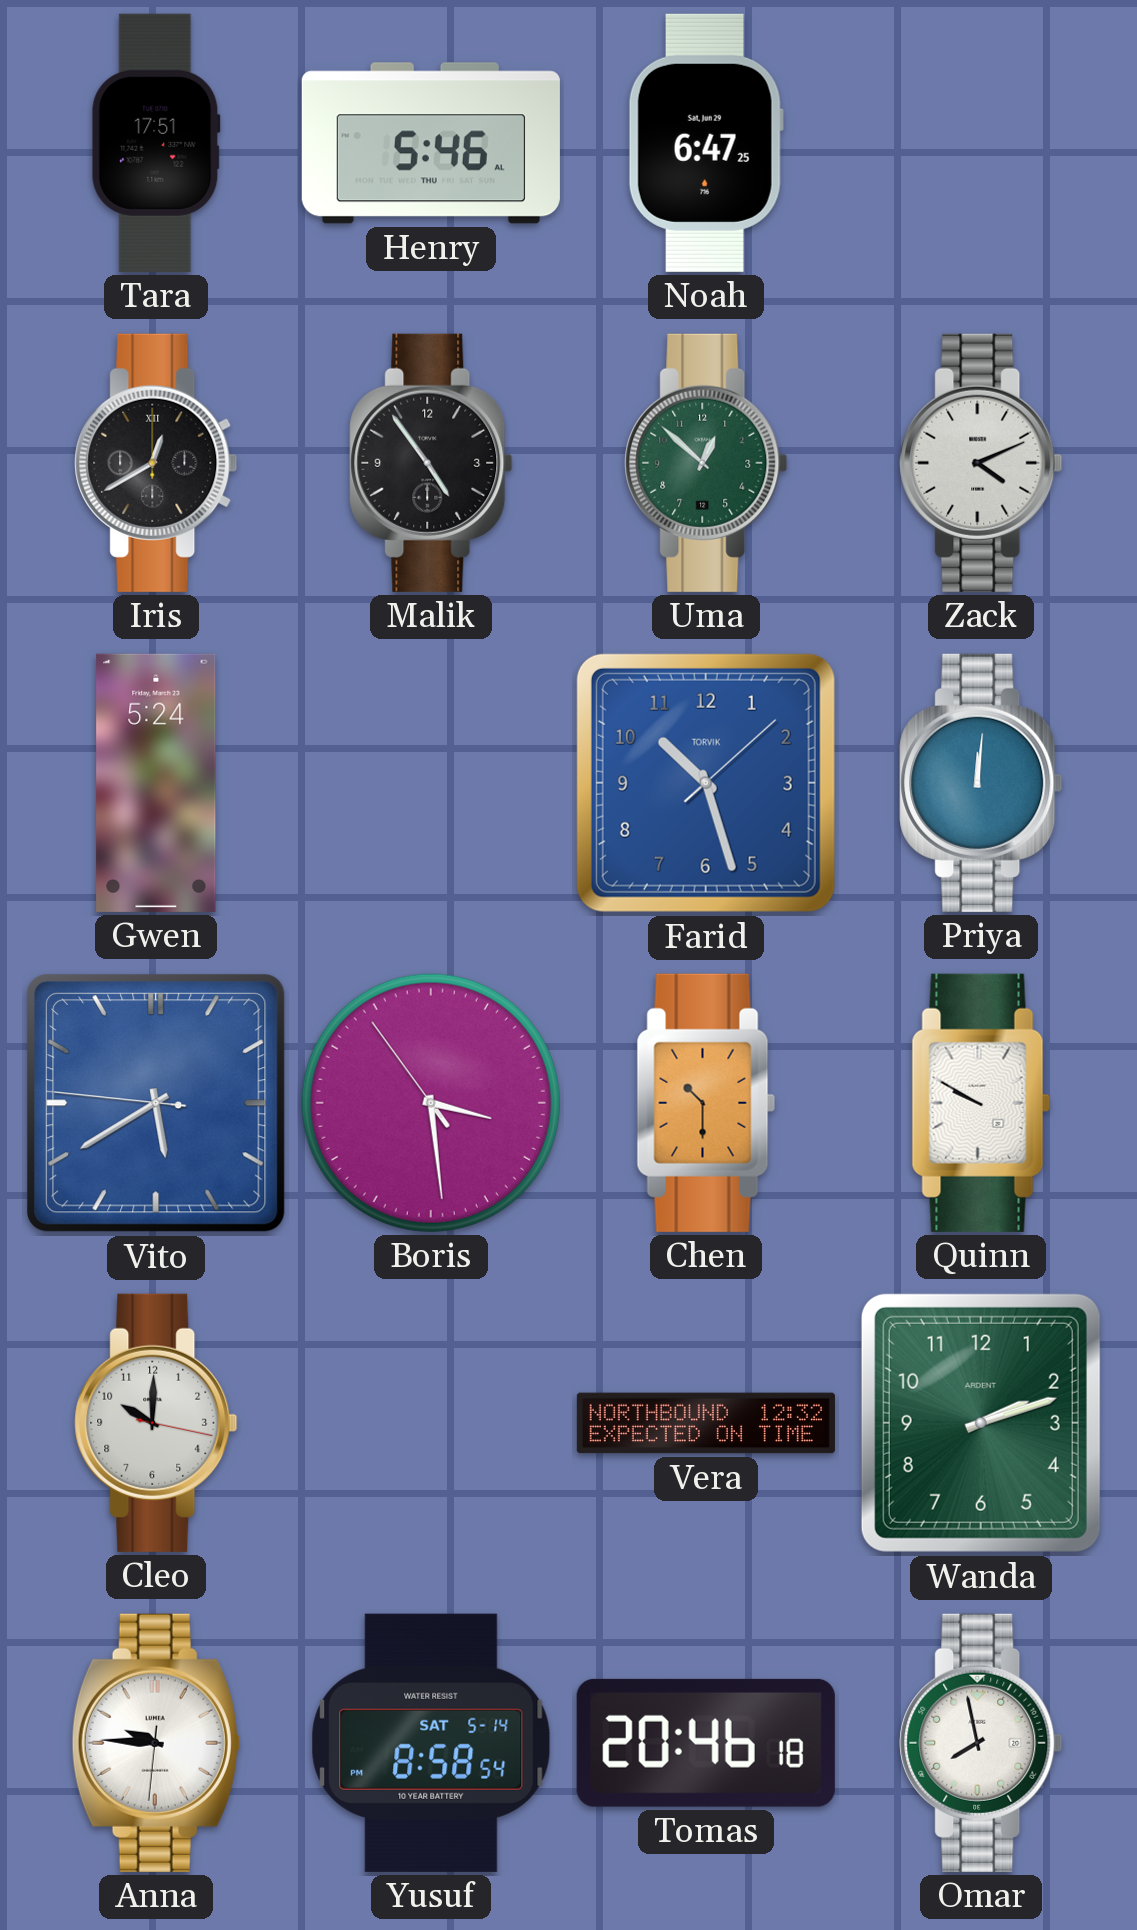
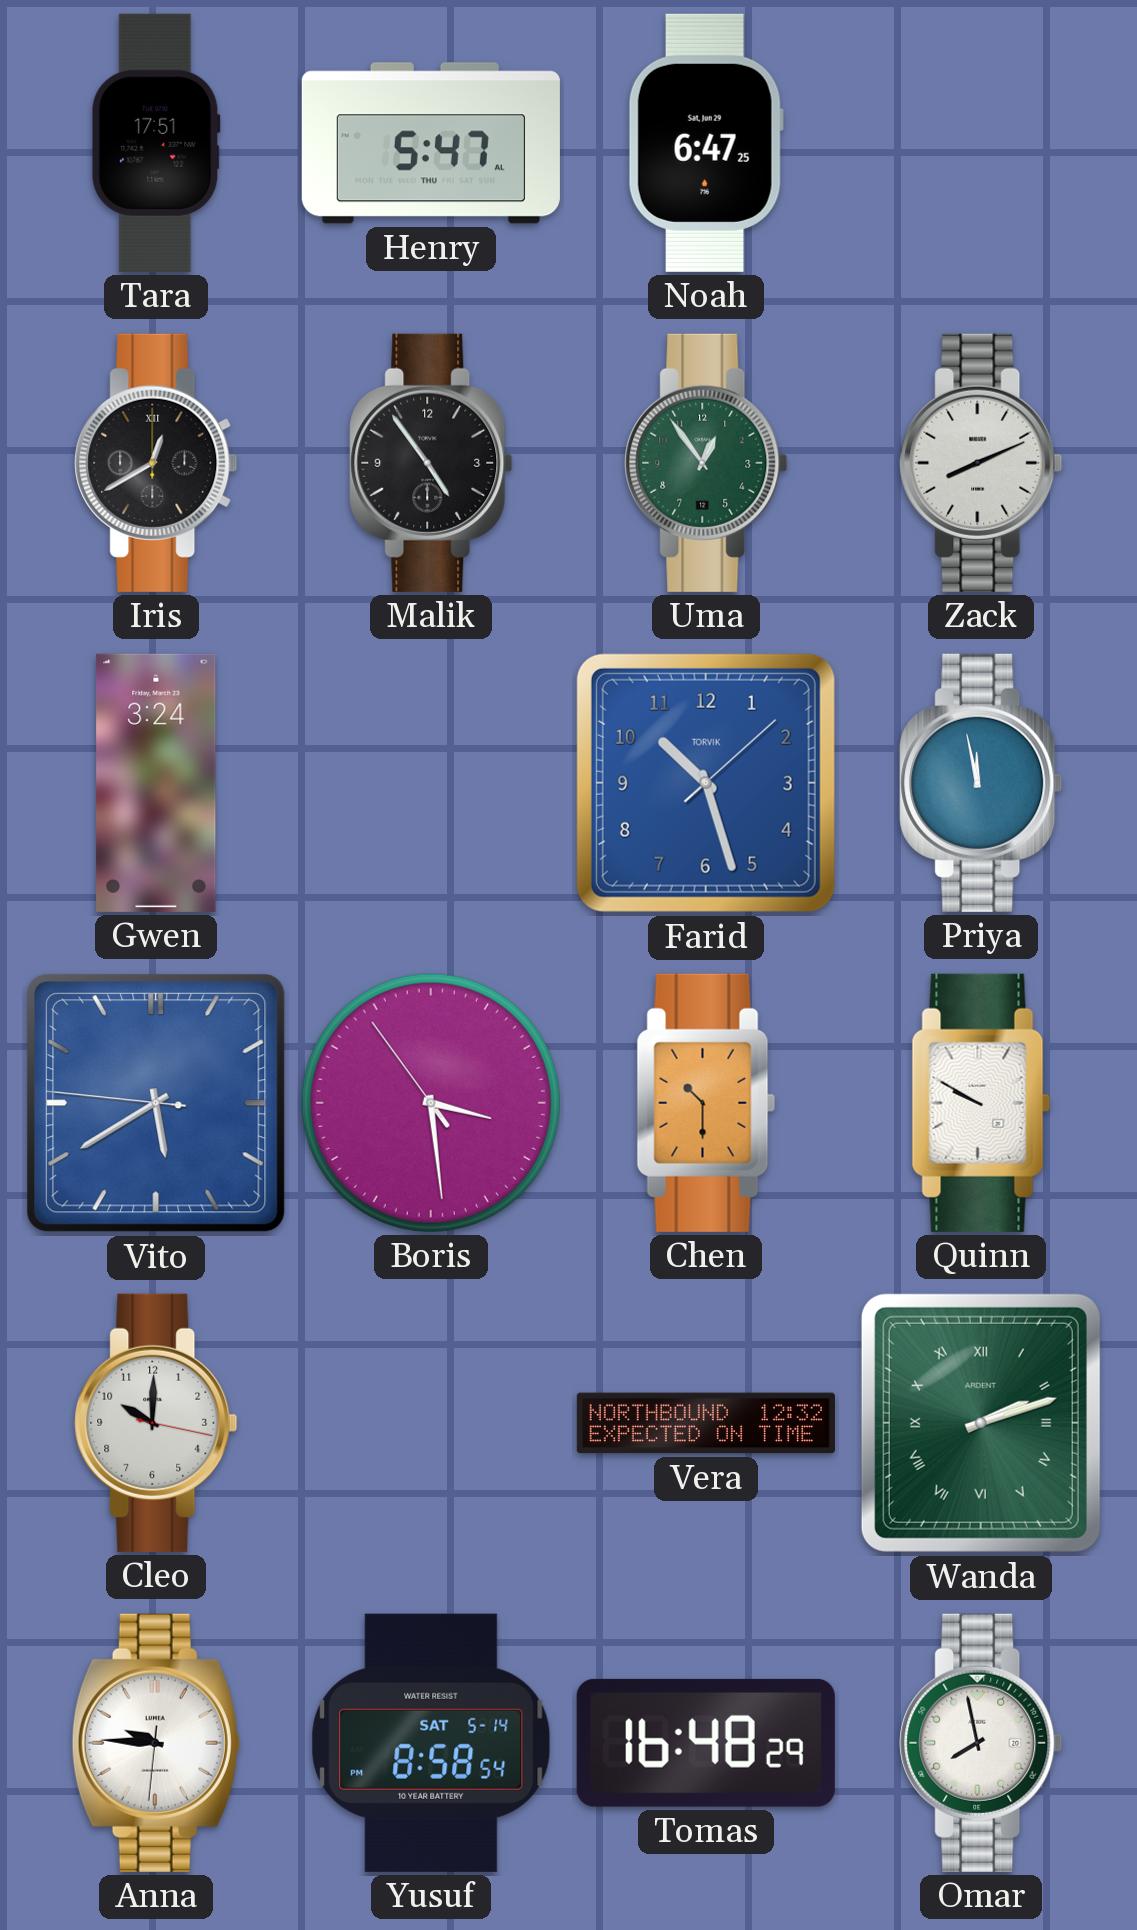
Henry: 5:46 -> 5:47
Uma: 12:52 -> 12:54
Zack: 4:11 -> 8:11
Gwen: 5:24 -> 3:24
Priya: 12:01 -> 11:58
Wanda numerals: Arabic -> Roman
Tomas: 20:46 -> 16:48
